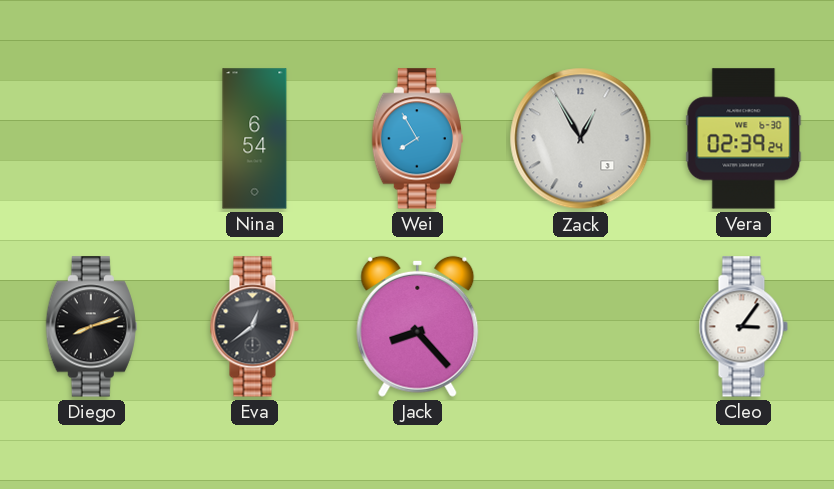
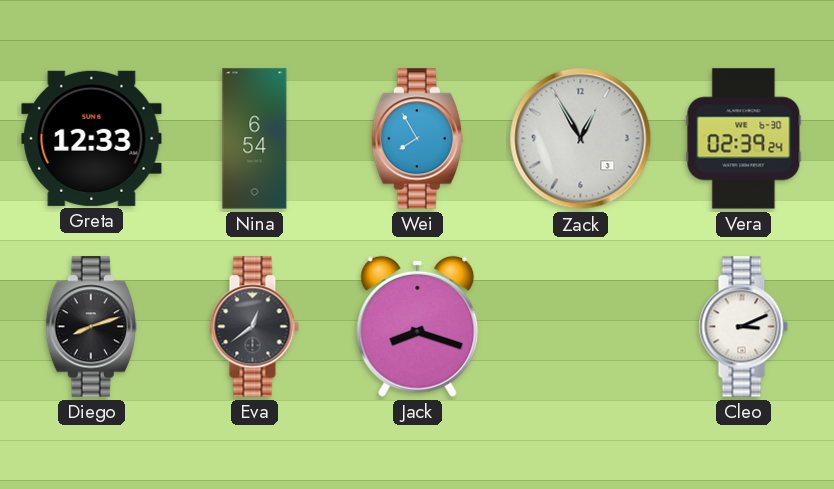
Greta: none -> 12:33
Jack: 8:23 -> 8:18
Cleo: 3:06 -> 3:11
